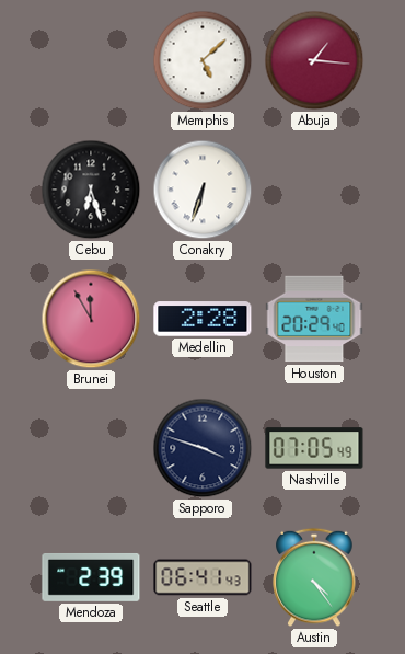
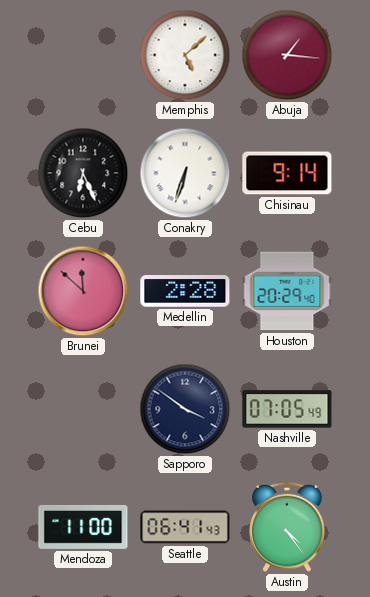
Cebu: 6:27 -> 6:26
Chisinau: none -> 9:14
Brunei: 11:55 -> 11:52
Sapporo: 3:48 -> 3:51
Mendoza: 2:39 -> 11:00
